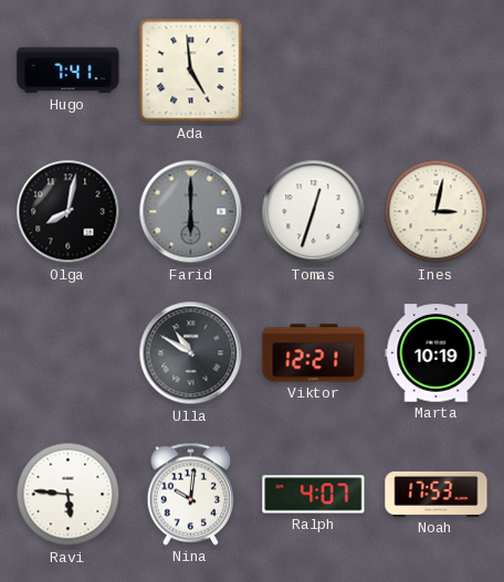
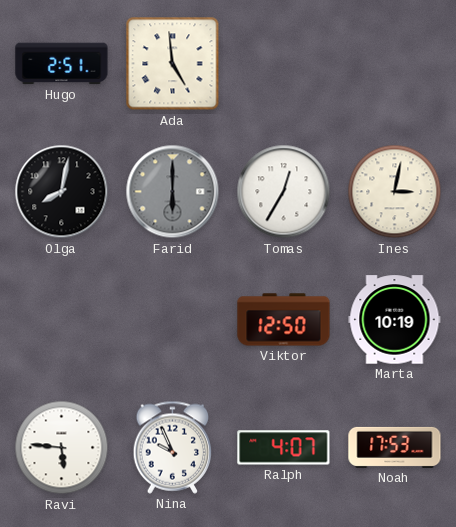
Hugo: 7:41 -> 2:51
Tomas: 12:33 -> 12:35
Ulla: 10:50 -> none
Viktor: 12:21 -> 12:50
Nina: 10:01 -> 9:56
